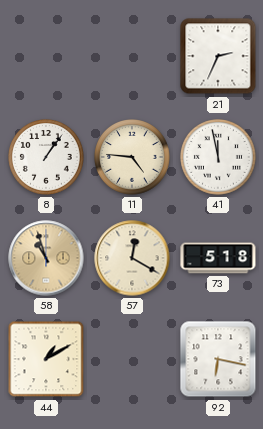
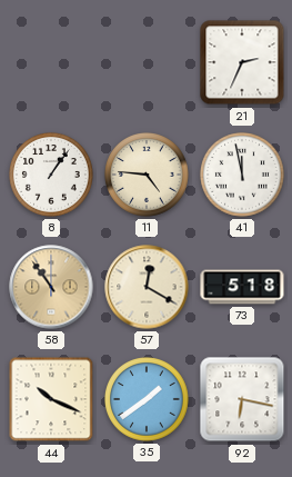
58: 10:57 -> 10:54
44: 1:10 -> 10:19
35: none -> 1:39
